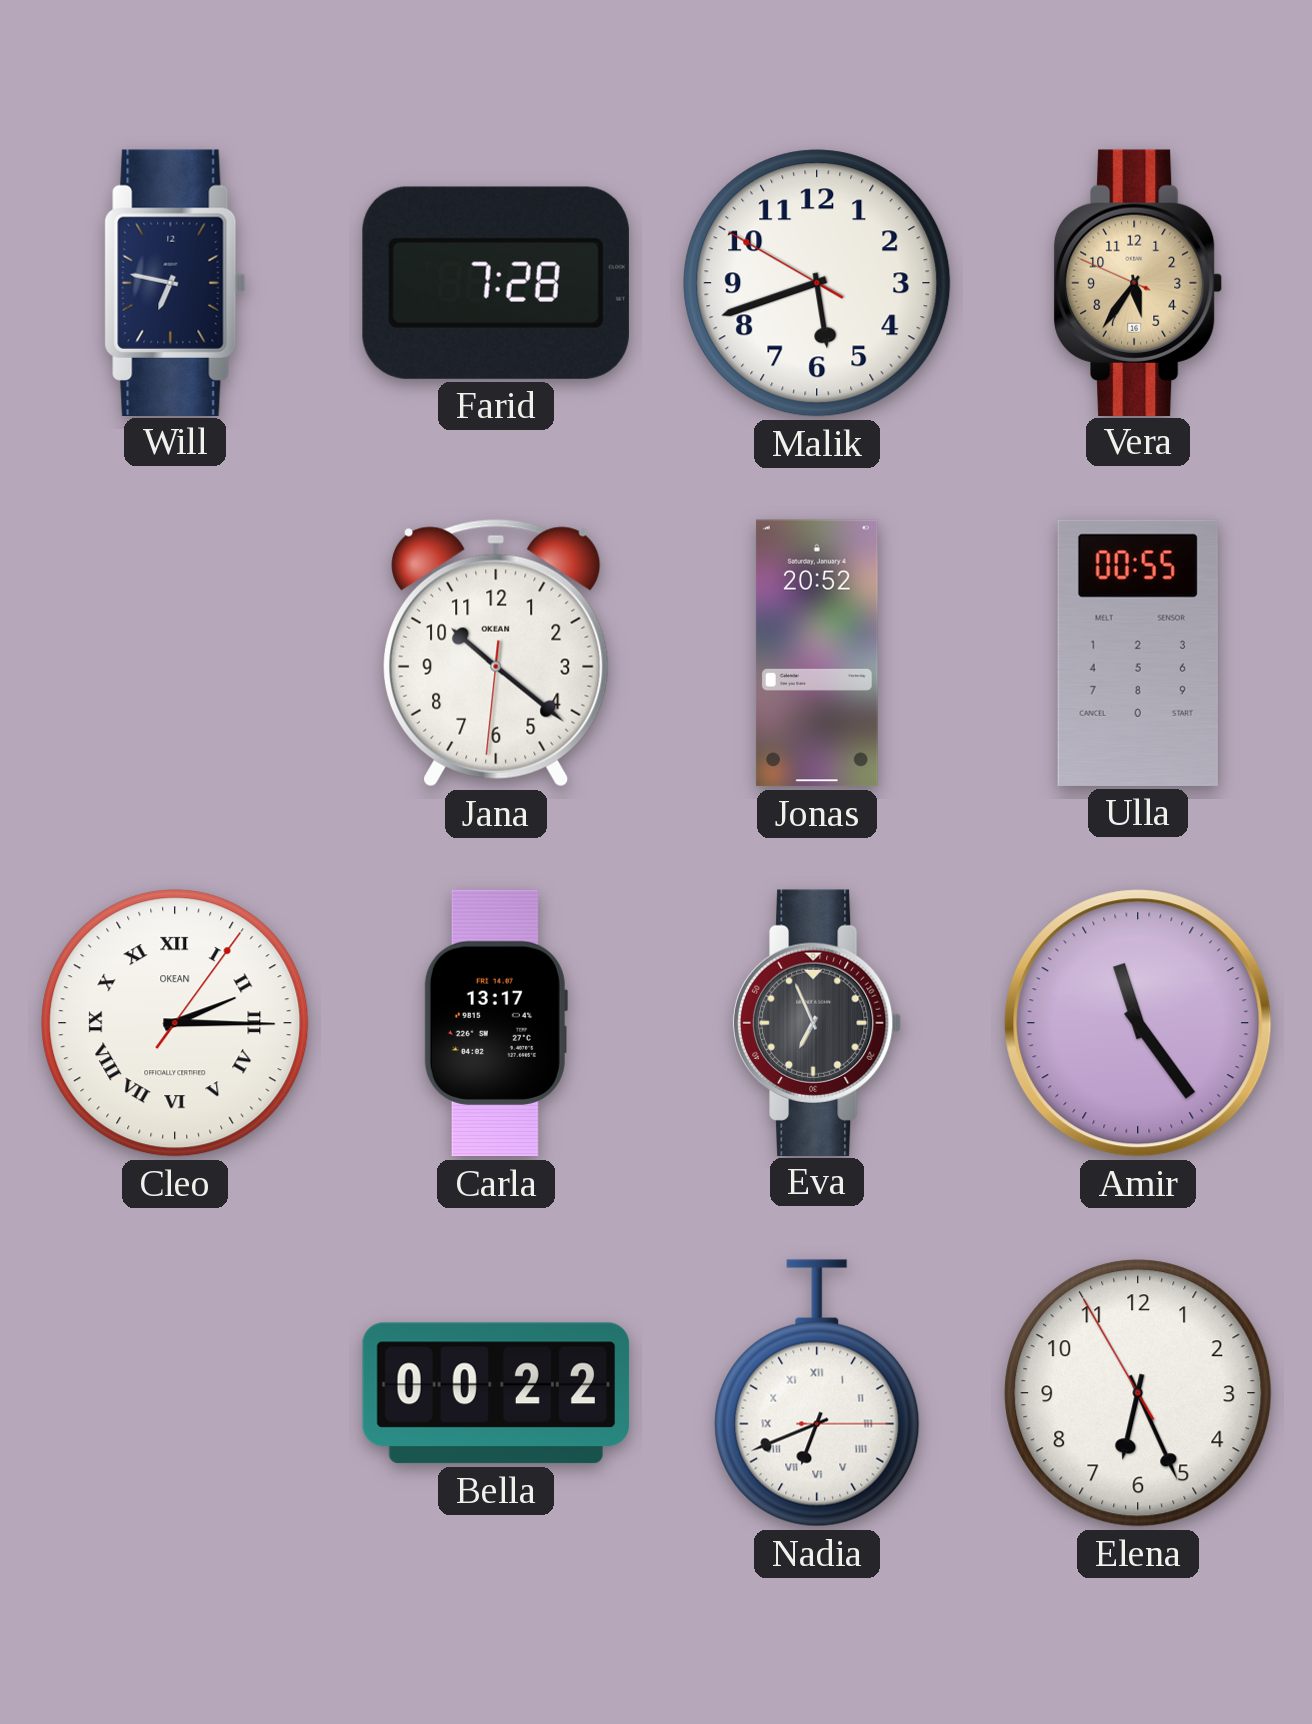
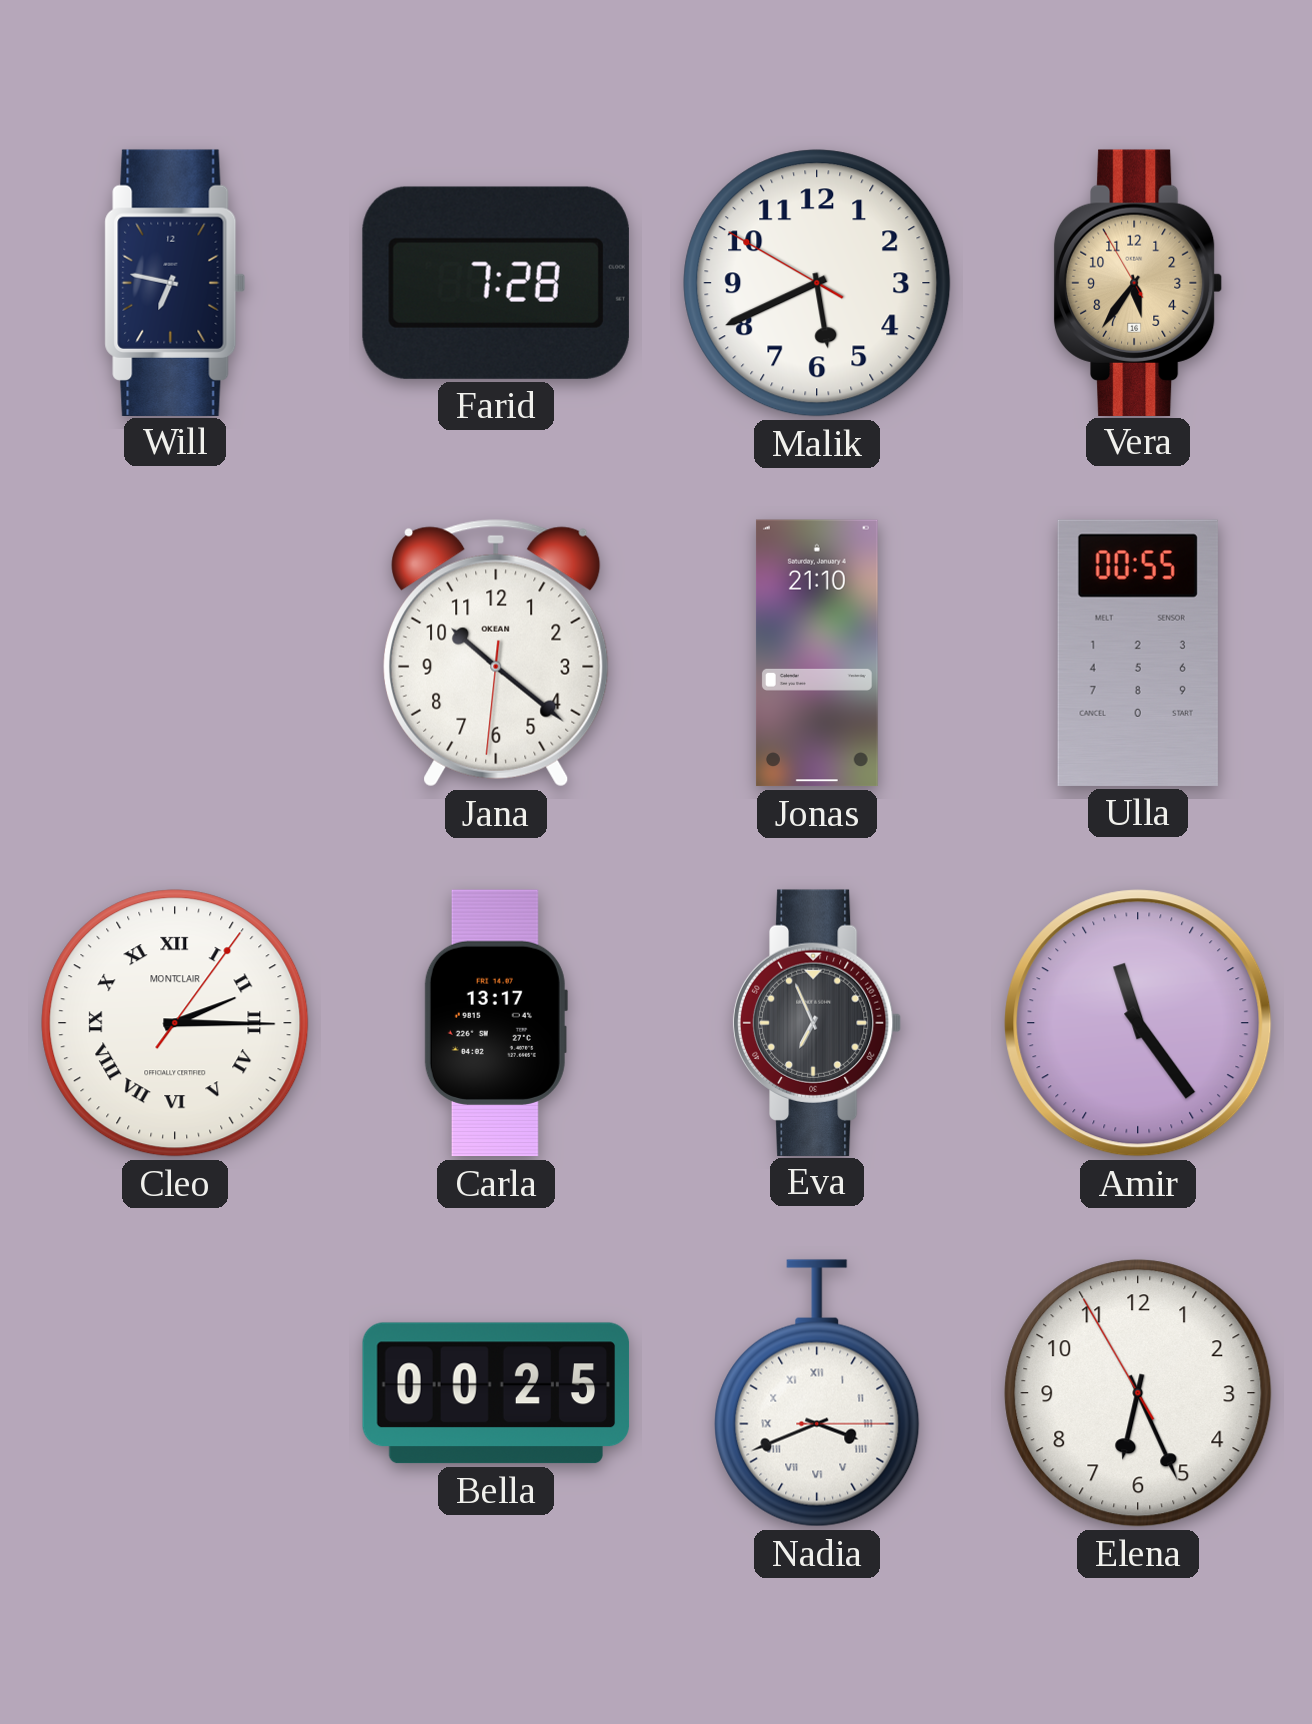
Malik: 5:41 -> 5:40
Vera: 5:35:49 -> 5:35:55
Jonas: 20:52 -> 21:10
Cleo brand: OKEAN -> MONTCLAIR
Bella: 00:22 -> 00:25
Nadia: 6:41 -> 3:41
